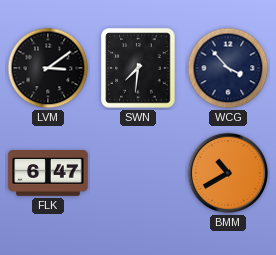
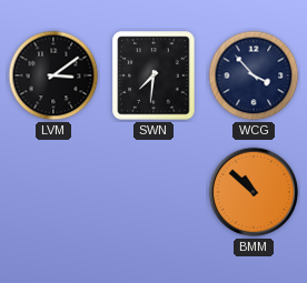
FLK: 6:47 -> none
BMM: 10:40 -> 10:52
